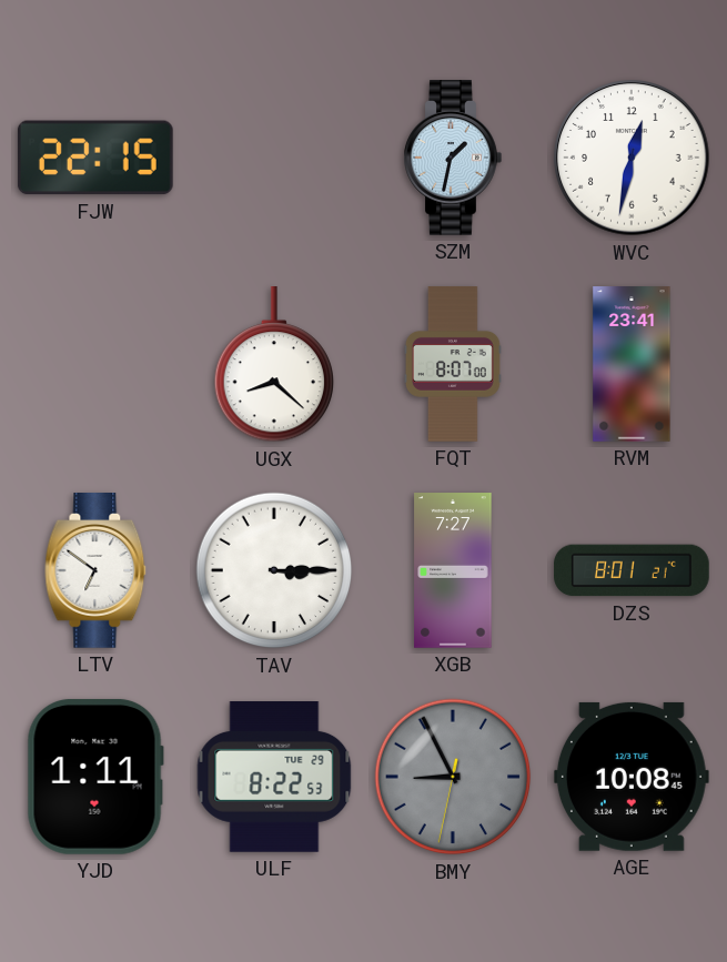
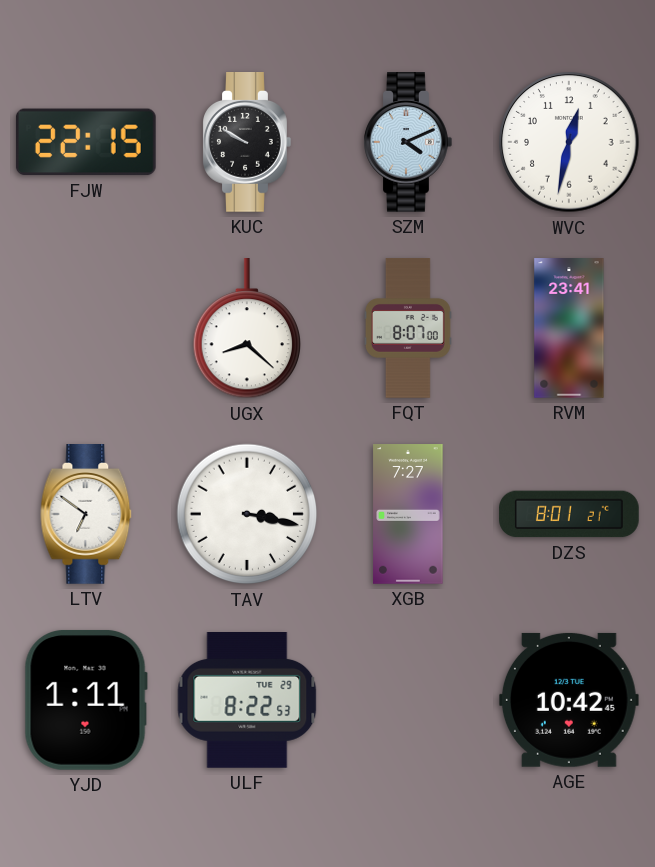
KUC: none -> 9:50
SZM: 1:32 -> 4:11
TAV: 3:15 -> 3:17
BMY: 8:55 -> none
AGE: 10:08 -> 10:42
